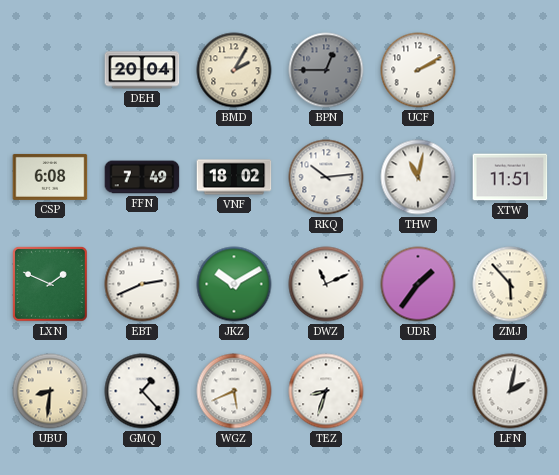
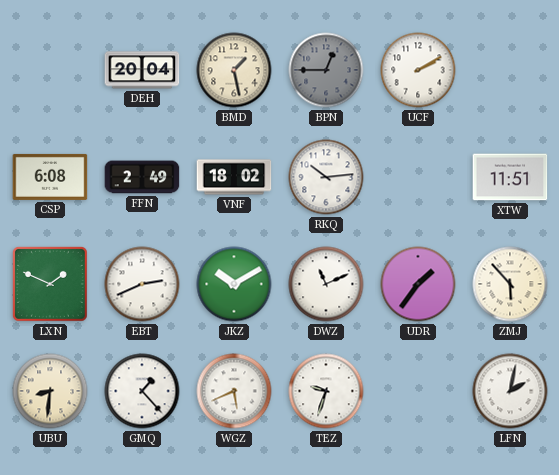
BMD: 2:05 -> 1:28
FFN: 7:49 -> 2:49
THW: 11:02 -> none
TEZ: 8:33 -> 9:33
